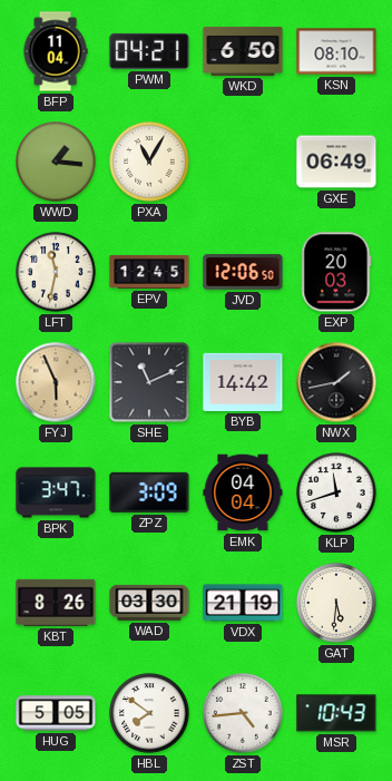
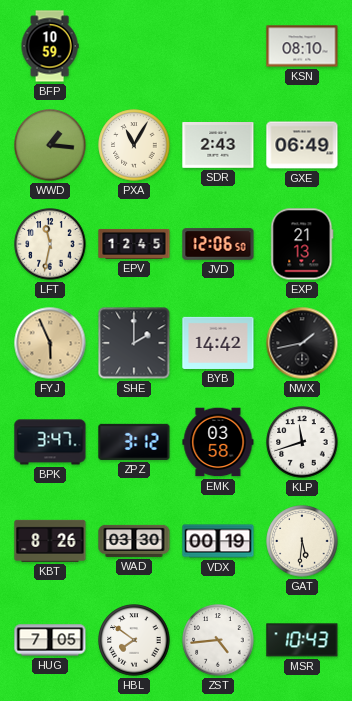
BFP: 11:04 -> 10:59
PWM: 04:21 -> none
WKD: 6:50 -> none
SDR: none -> 2:43
EXP: 20:03 -> 21:13
SHE: 11:11 -> 2:00
ZPZ: 3:09 -> 3:12
EMK: 04:04 -> 03:58
VDX: 21:19 -> 00:19
HUG: 5:05 -> 7:05
